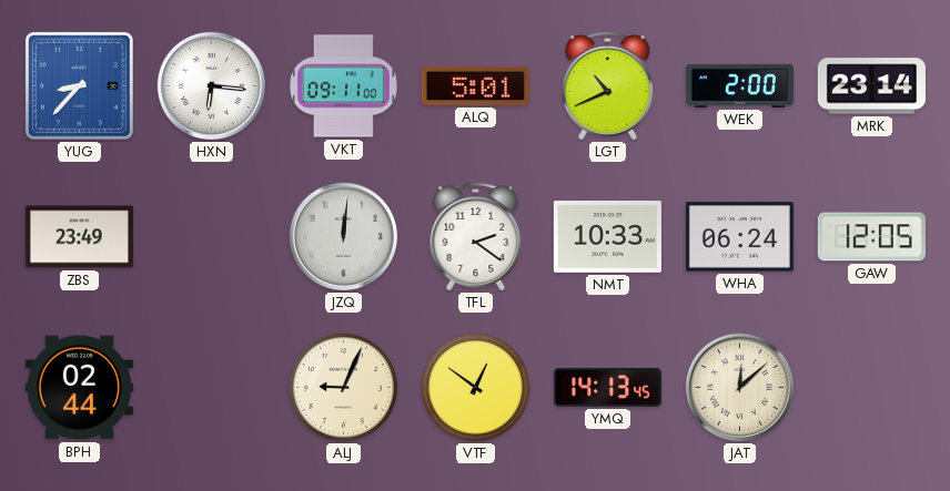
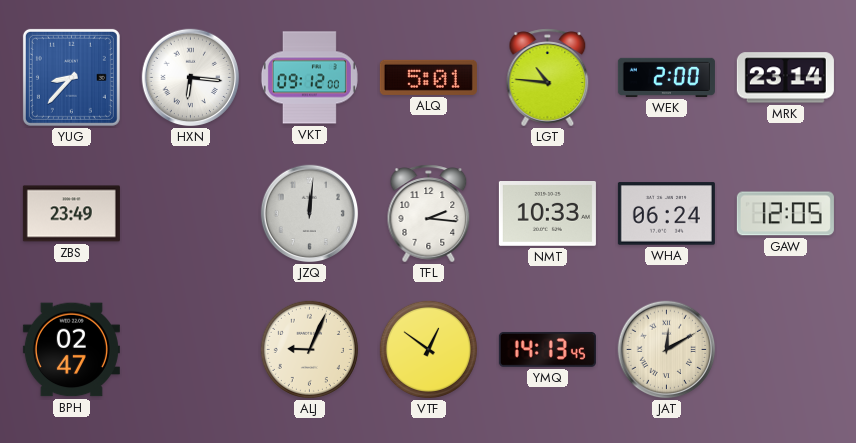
VKT: 09:11 -> 09:12
LGT: 10:41 -> 10:46
TFL: 2:21 -> 2:16
BPH: 02:44 -> 02:47
JAT: 12:08 -> 12:10
